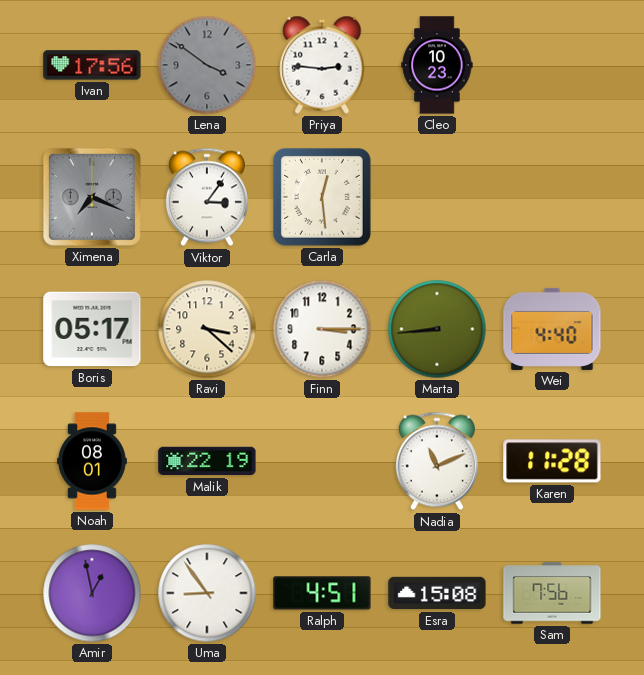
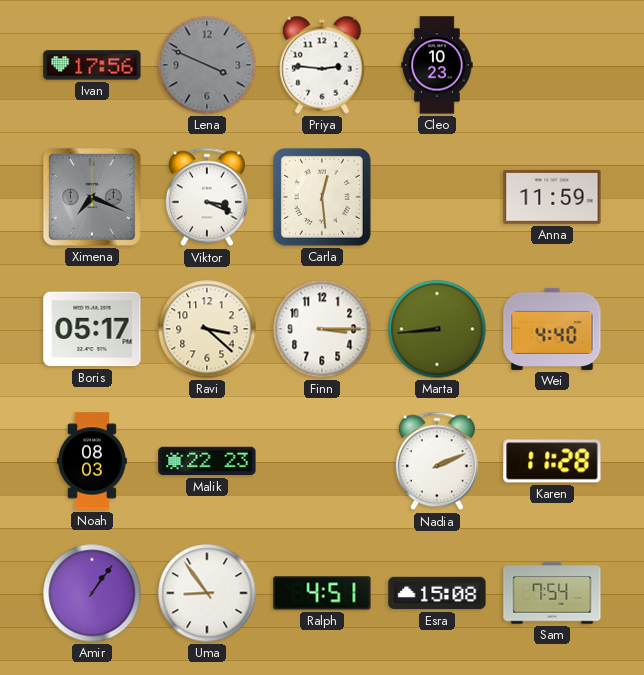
Lena: 3:51 -> 3:49
Viktor: 3:06 -> 3:19
Anna: none -> 11:59
Noah: 08:01 -> 08:03
Malik: 22:19 -> 22:23
Nadia: 11:11 -> 2:11
Amir: 12:58 -> 1:06
Sam: 7:56 -> 7:54
